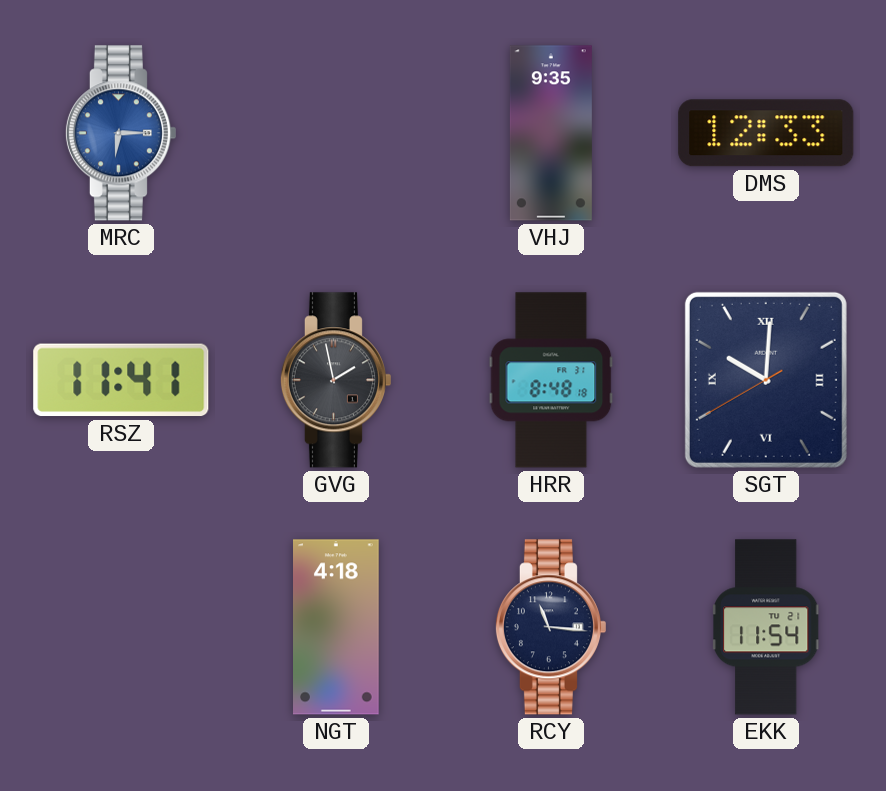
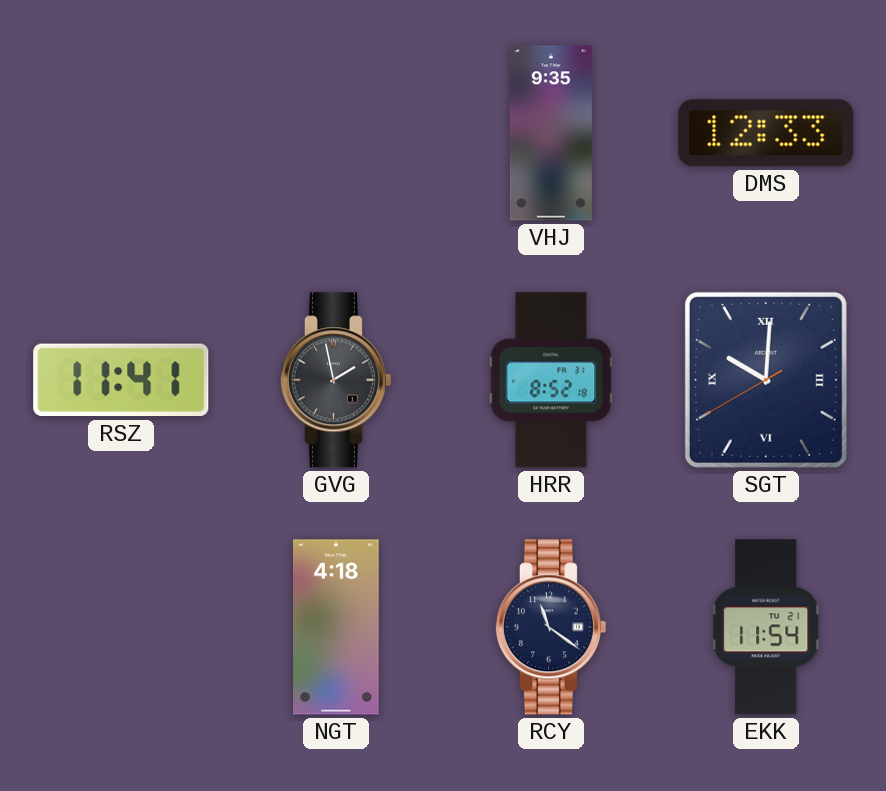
MRC: 6:15 -> none
HRR: 8:48 -> 8:52
RCY: 11:16 -> 11:21
